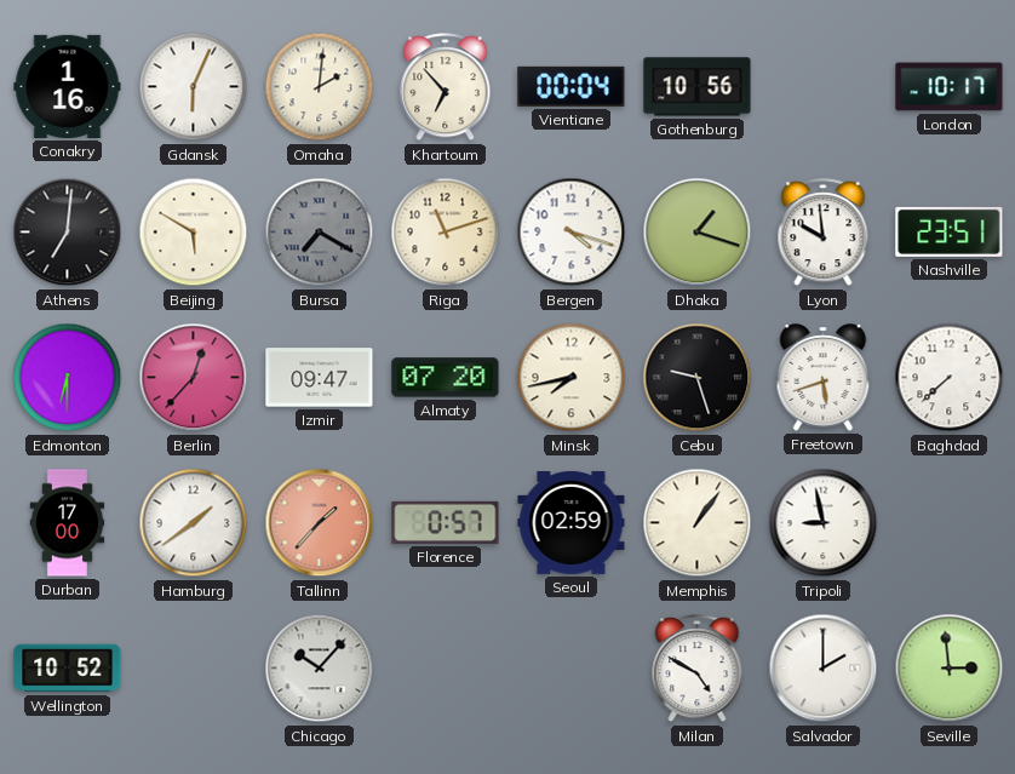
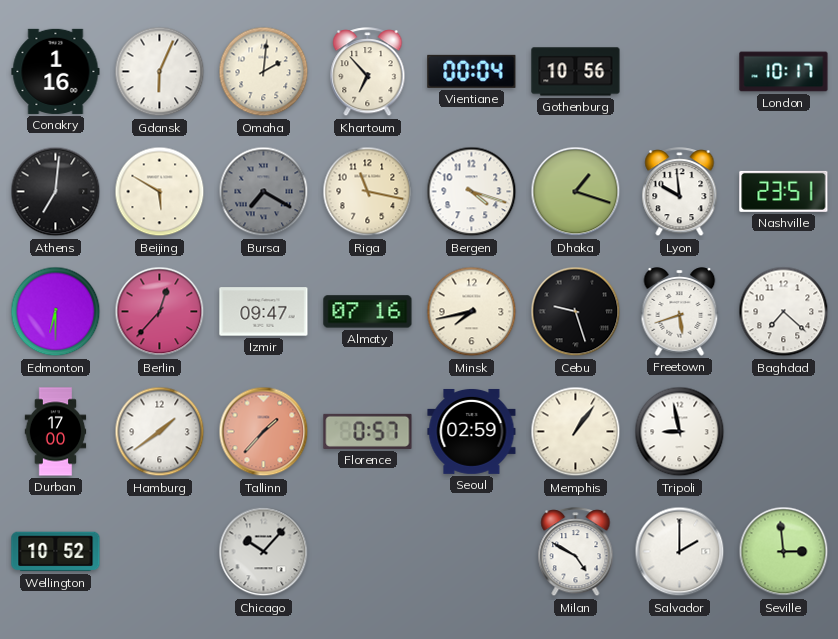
Riga: 11:12 -> 11:17
Almaty: 07:20 -> 07:16
Baghdad: 7:38 -> 7:22
